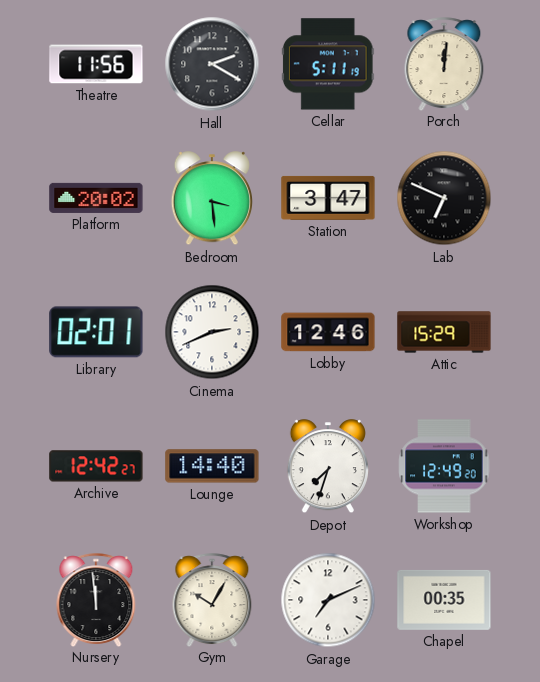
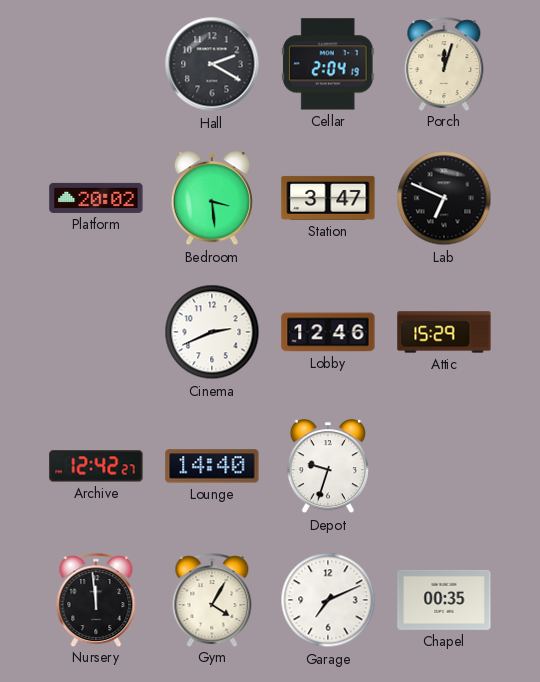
Theatre: 11:56 -> none
Cellar: 5:11 -> 2:04
Porch: 12:01 -> 12:03
Library: 02:01 -> none
Depot: 7:33 -> 9:33
Workshop: 12:49 -> none
Gym: 10:05 -> 4:05
